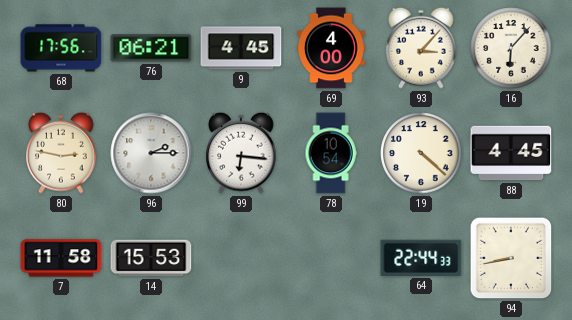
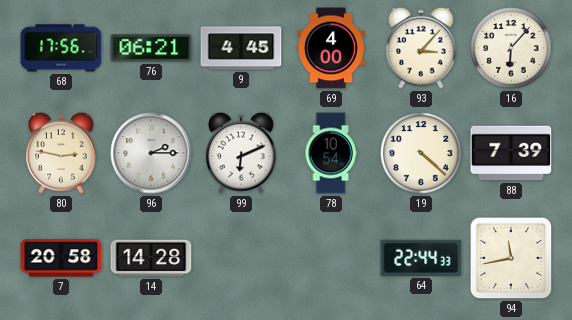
99: 6:16 -> 6:11
88: 4:45 -> 7:39
7: 11:58 -> 20:58
14: 15:53 -> 14:28
94: 8:43 -> 11:43
